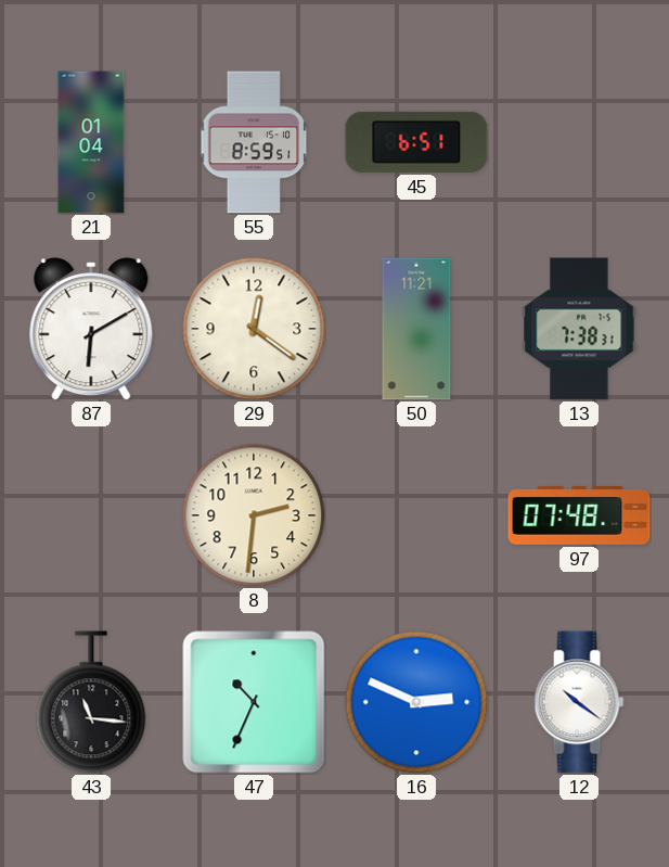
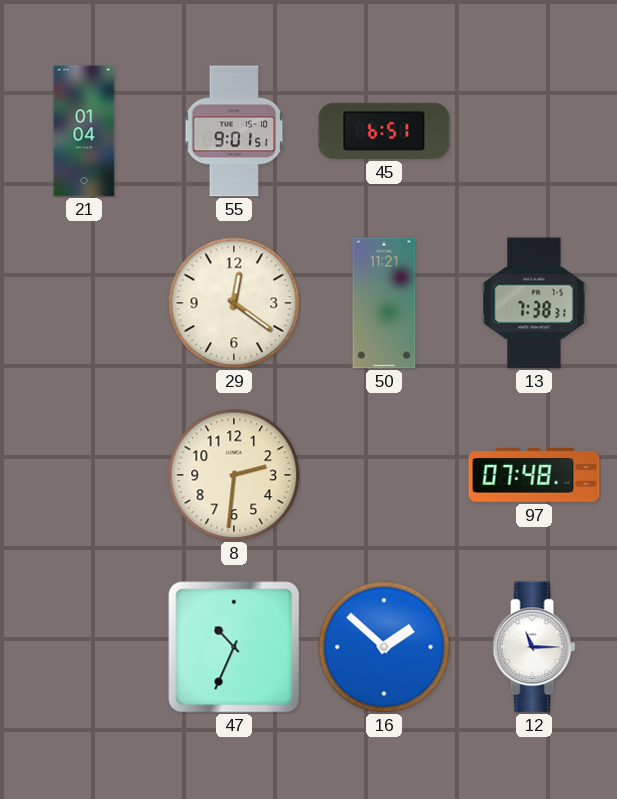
55: 8:59 -> 9:01
87: 6:10 -> none
43: 11:16 -> none
16: 2:49 -> 1:52
12: 10:21 -> 11:15
